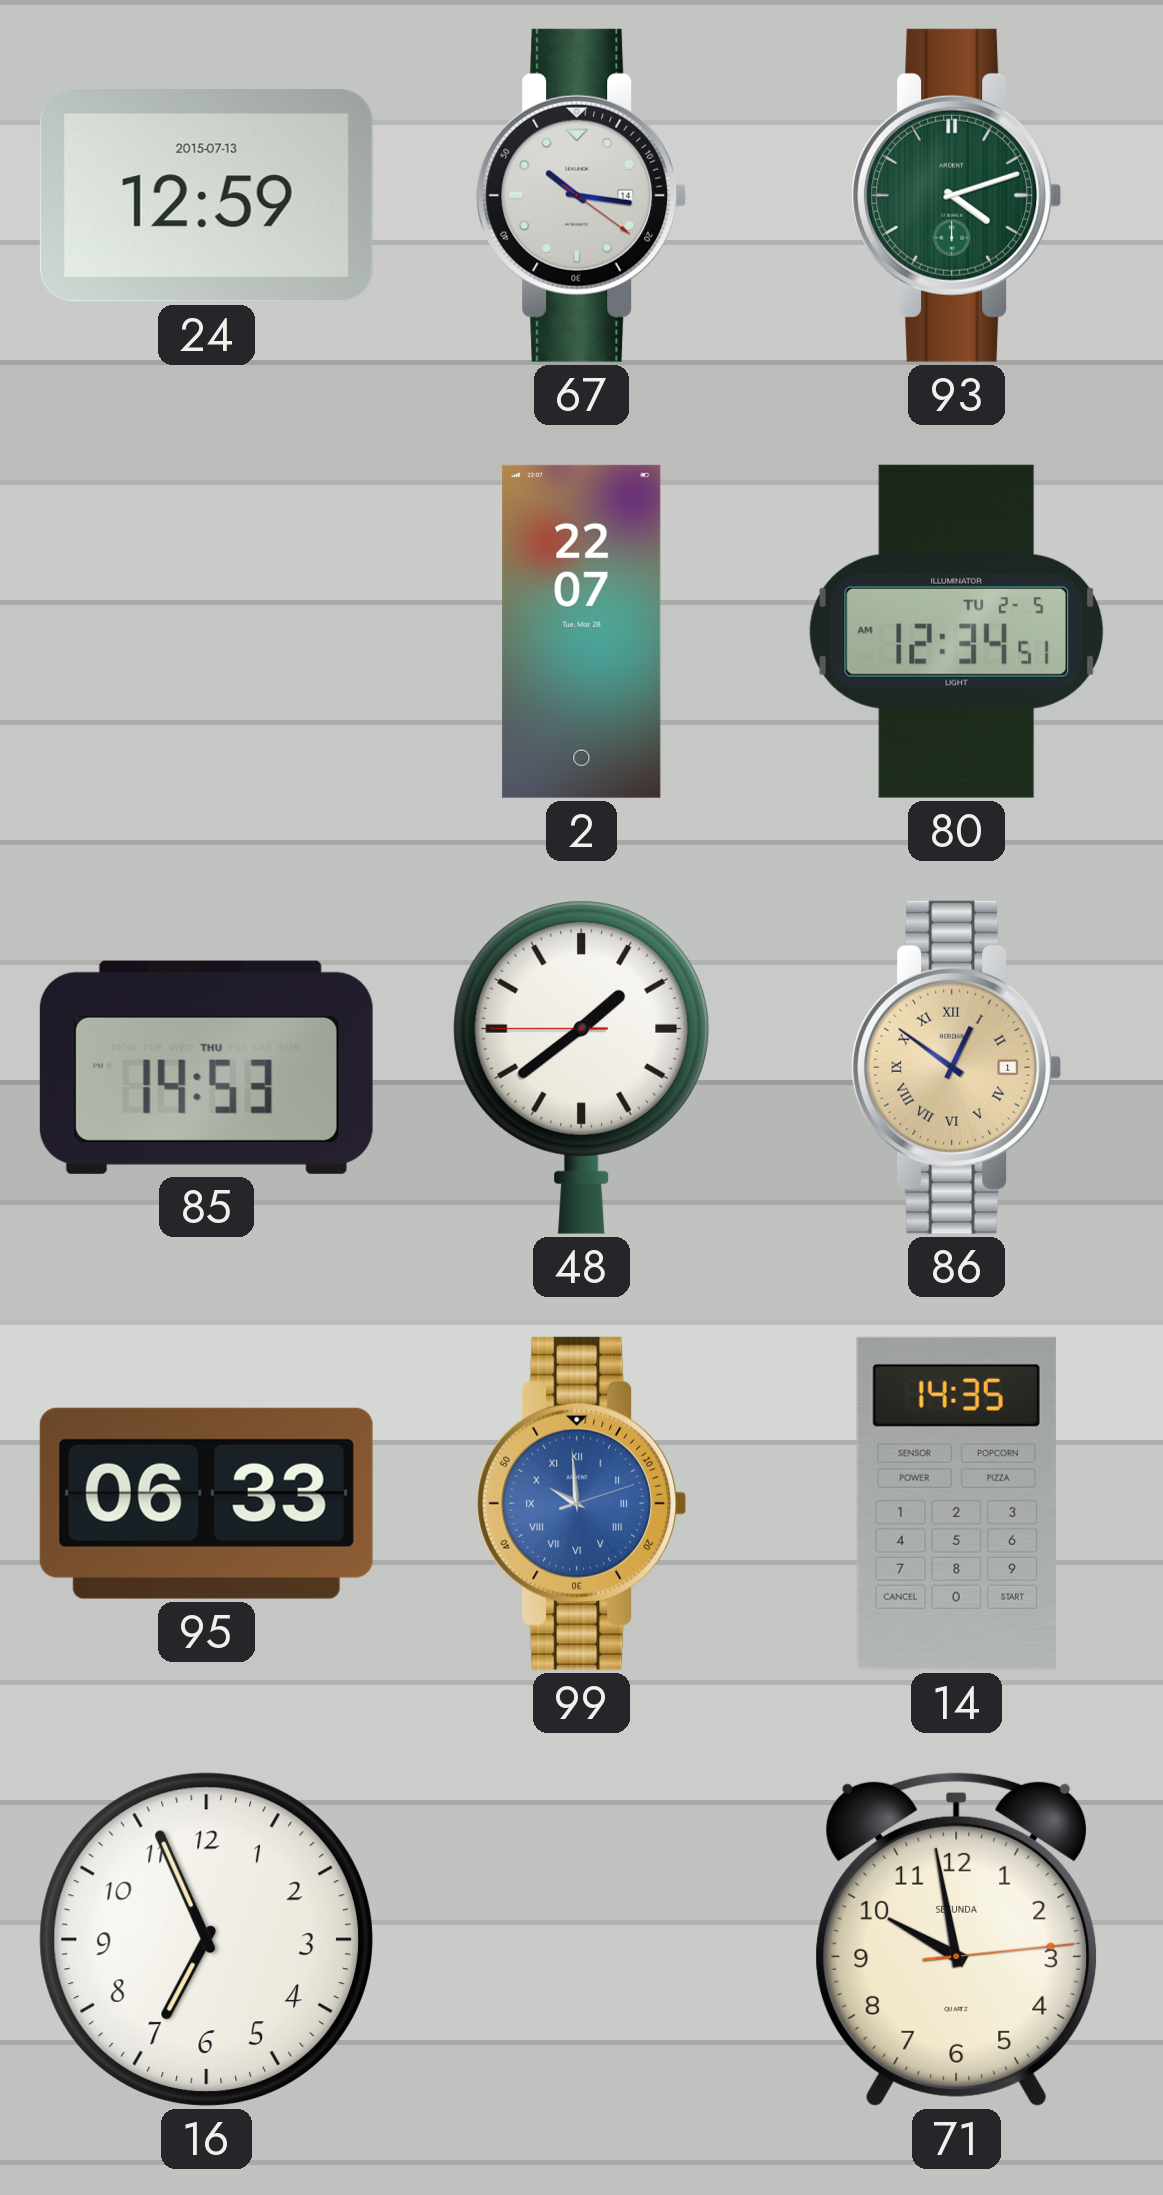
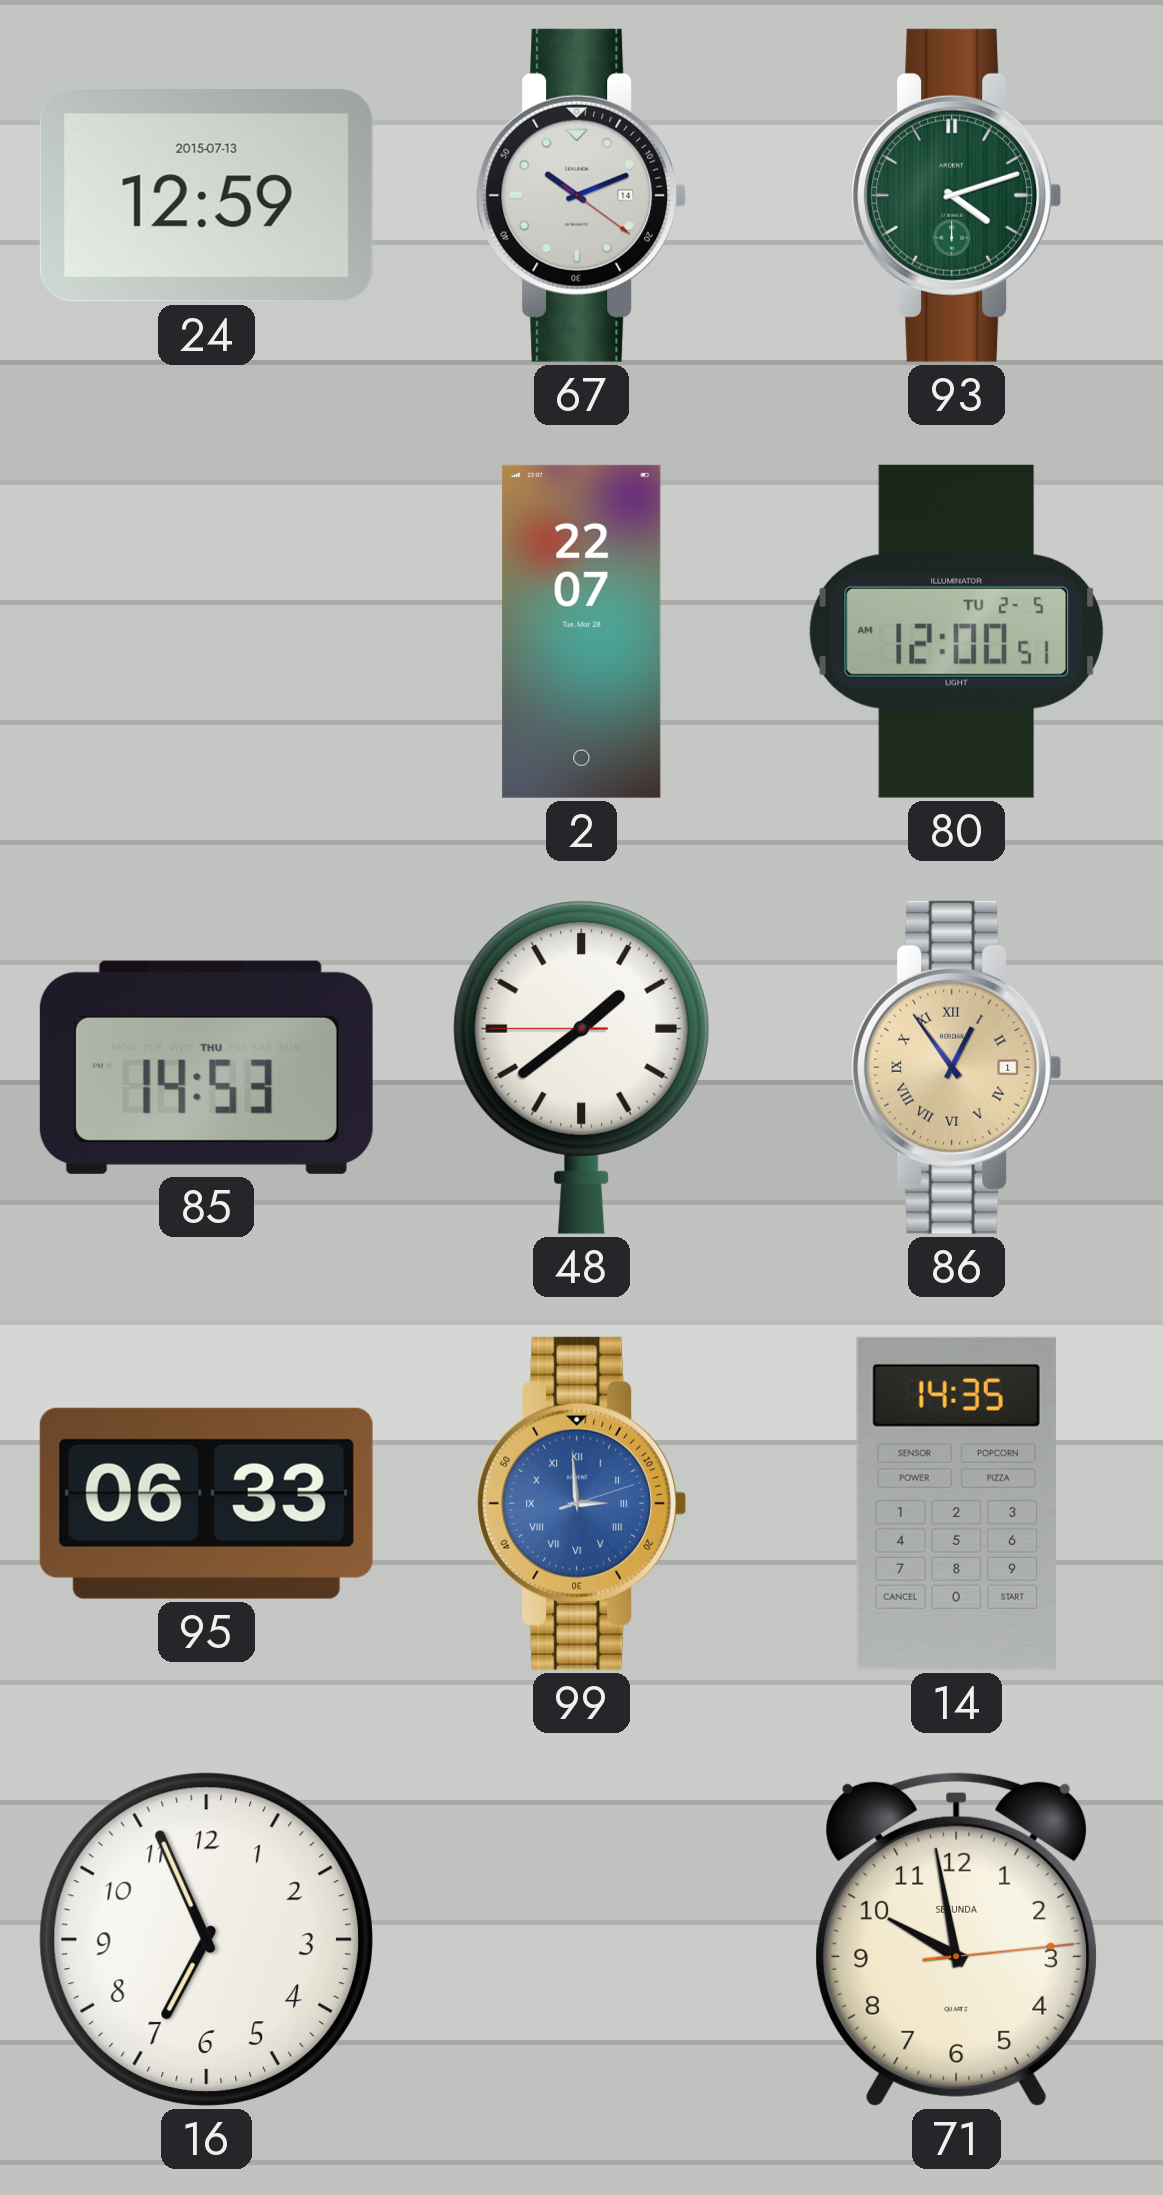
67: 10:16 -> 10:11
80: 12:34 -> 12:00
86: 12:51 -> 12:54
99: 9:59 -> 2:59
